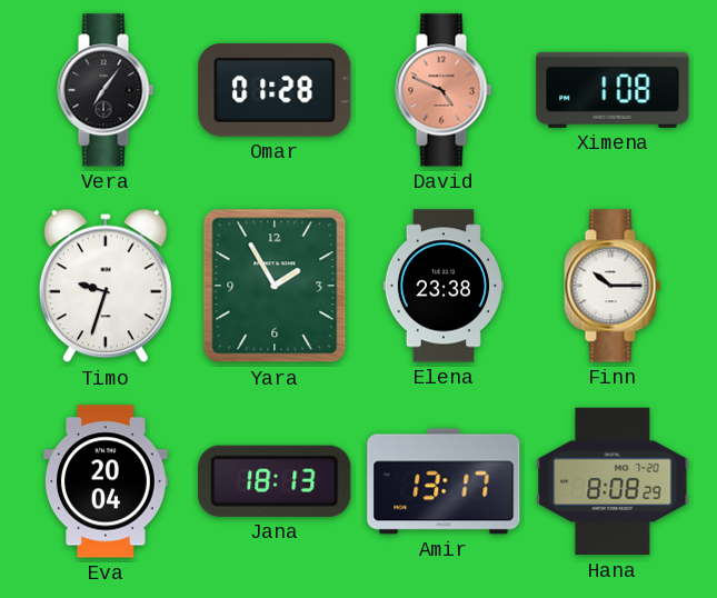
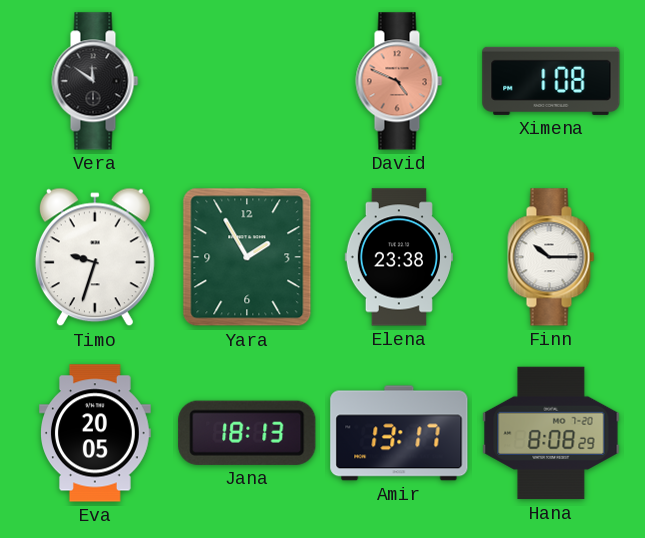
Vera: 7:06 -> 11:51
Omar: 01:28 -> none
Eva: 20:04 -> 20:05
